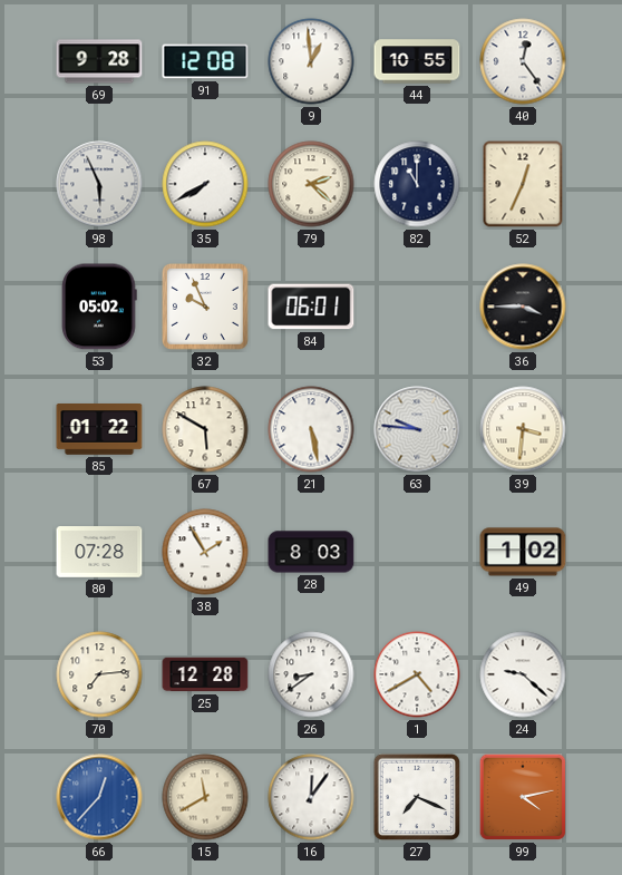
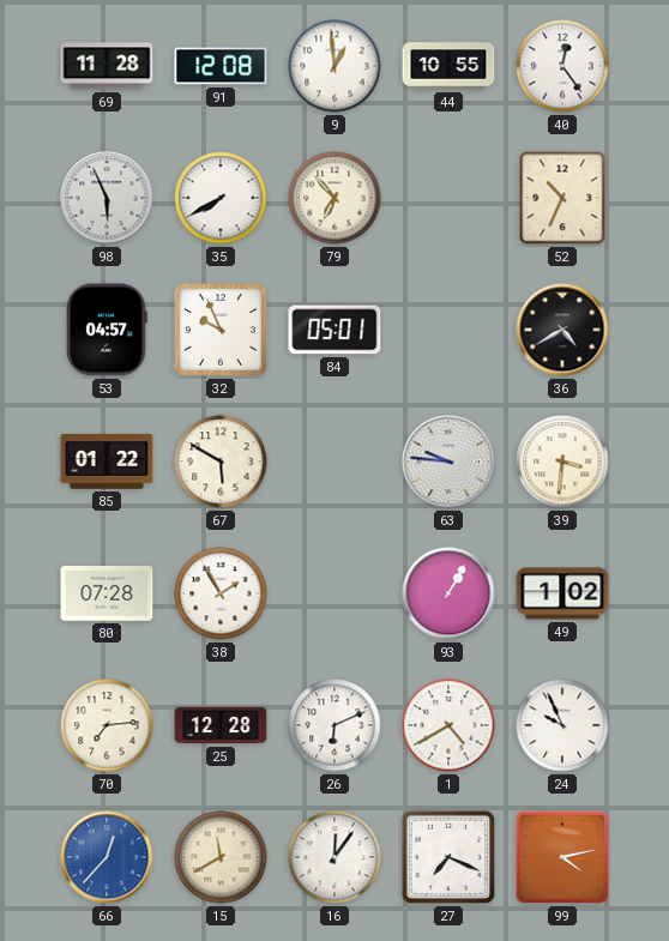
69: 9:28 -> 11:28
79: 2:22 -> 6:53
82: 11:00 -> none
52: 12:34 -> 10:34
53: 05:02 -> 04:57
84: 06:01 -> 05:01
36: 3:45 -> 4:40
21: 5:28 -> none
28: 8:03 -> none
93: none -> 1:05
26: 8:39 -> 6:11
24: 9:22 -> 9:56
